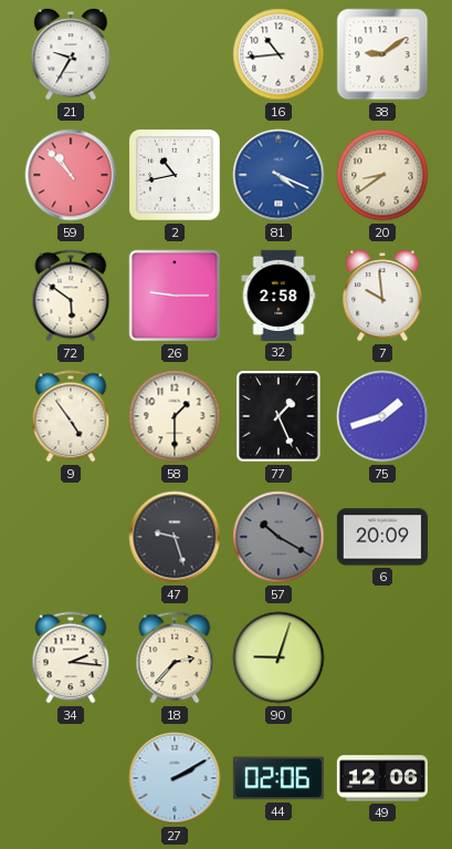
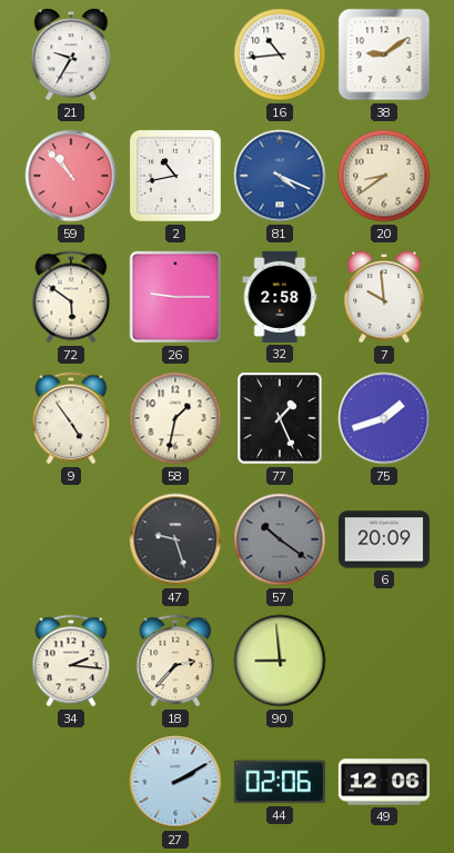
58: 1:30 -> 1:32
57: 10:20 -> 10:21
90: 9:03 -> 8:59
